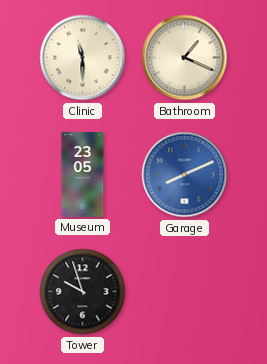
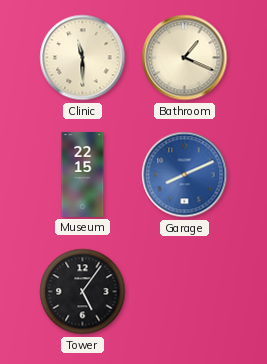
Museum: 23:05 -> 22:15
Tower: 9:57 -> 5:06
